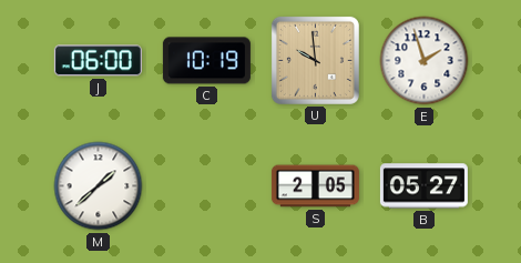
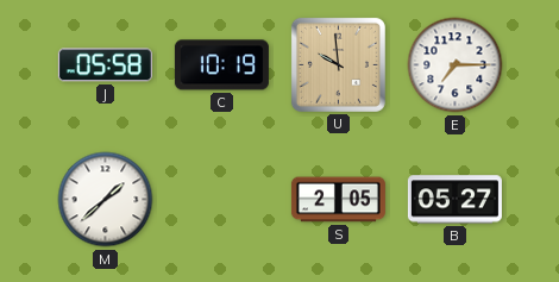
J: 06:00 -> 05:58
E: 1:57 -> 7:15
